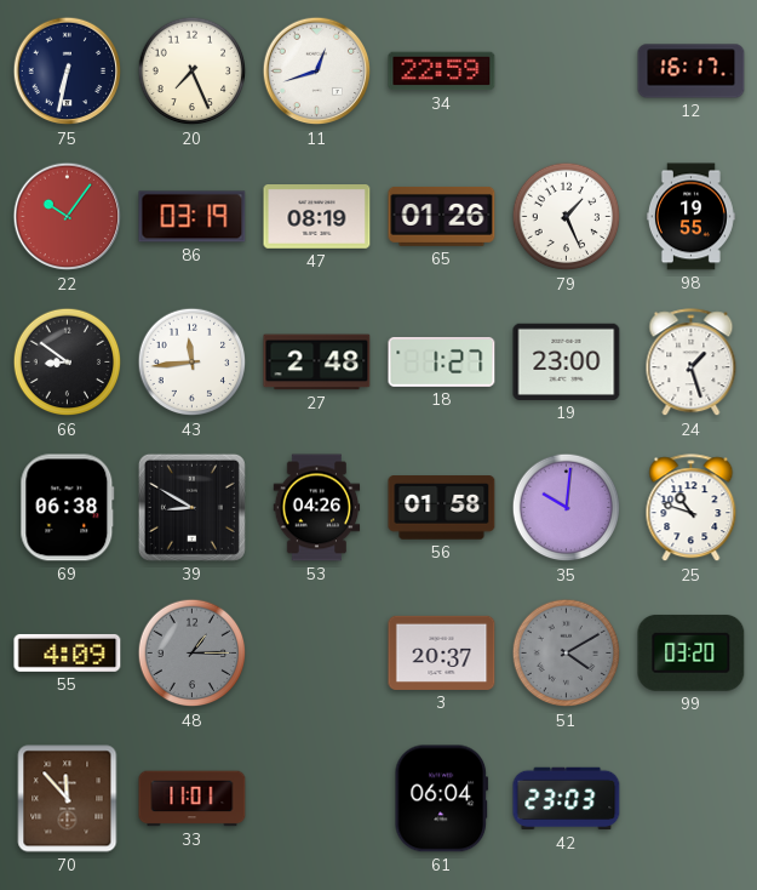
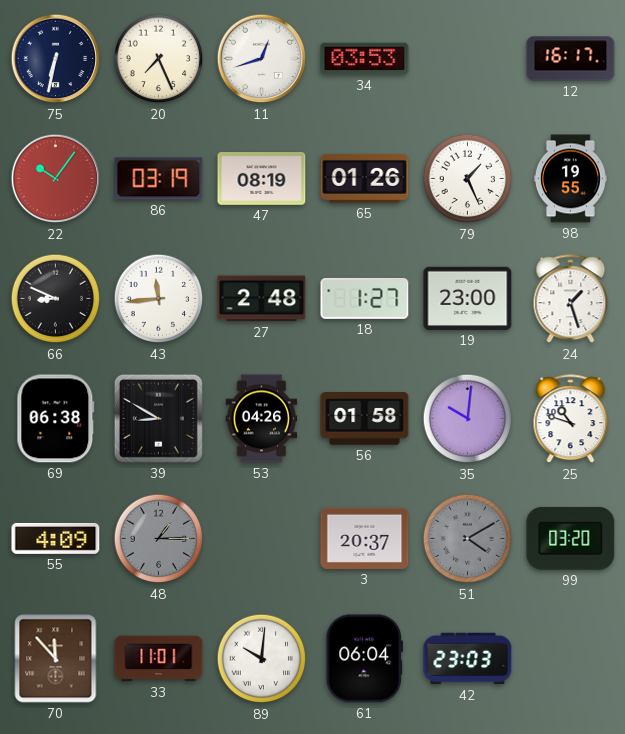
34: 22:59 -> 03:53
66: 8:51 -> 8:49
89: none -> 10:01
